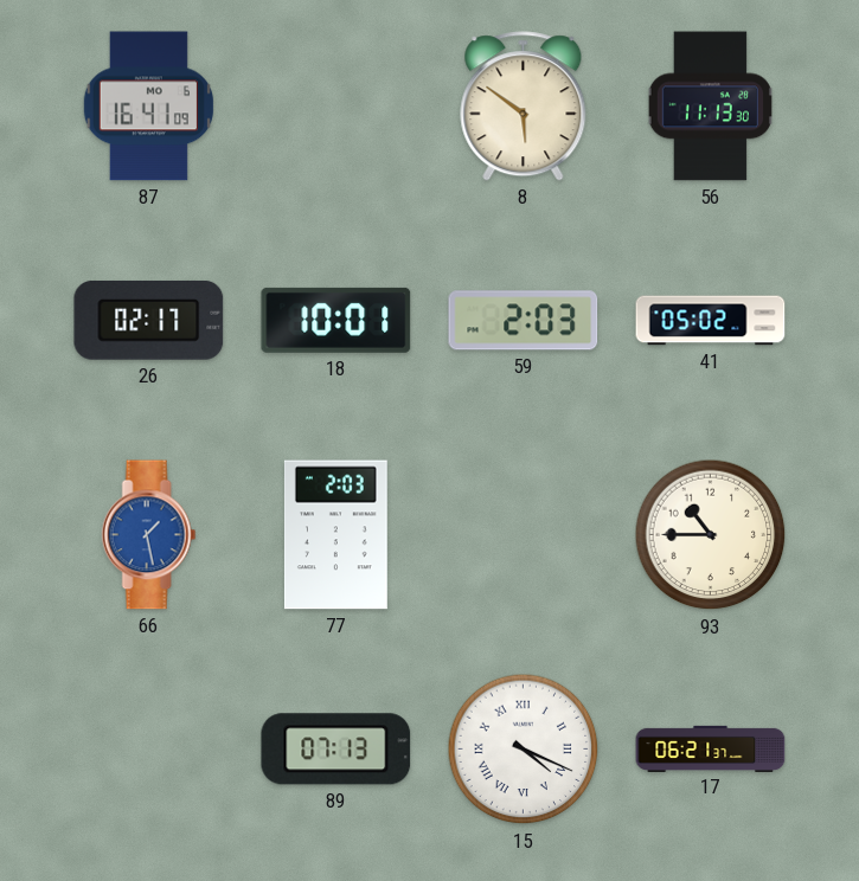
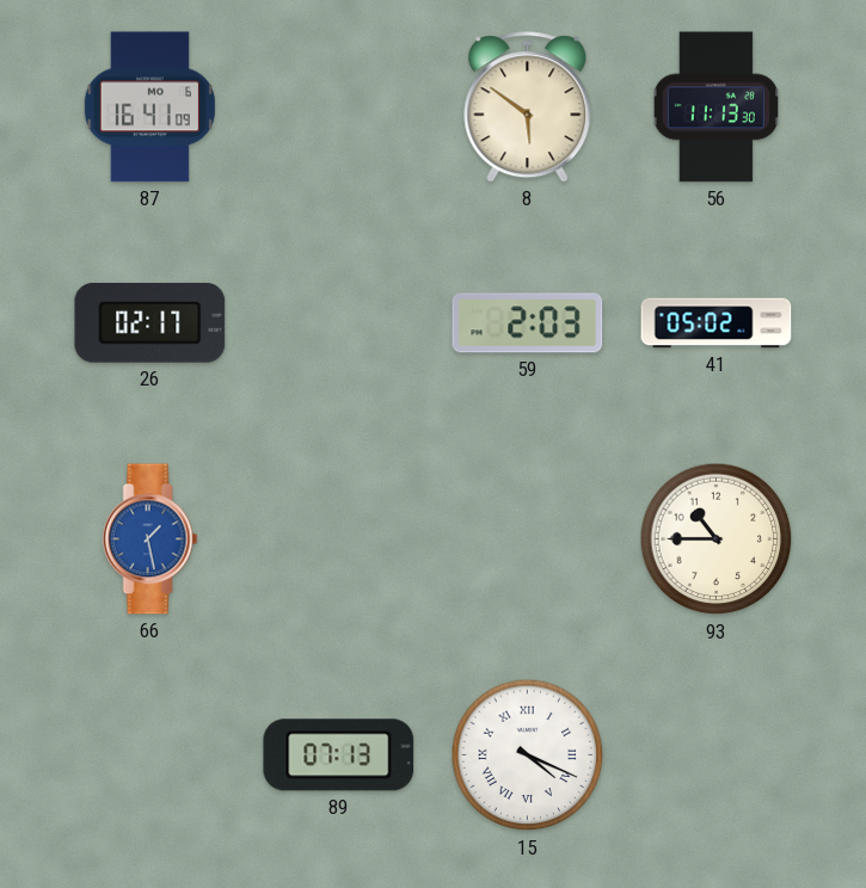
18: 10:01 -> none
77: 2:03 -> none
17: 06:21 -> none
